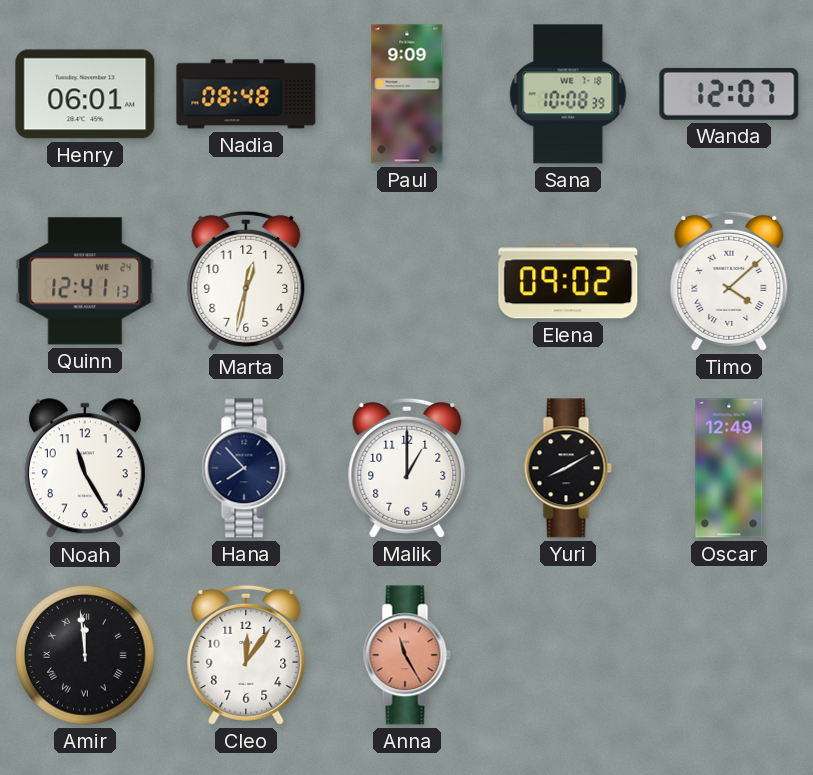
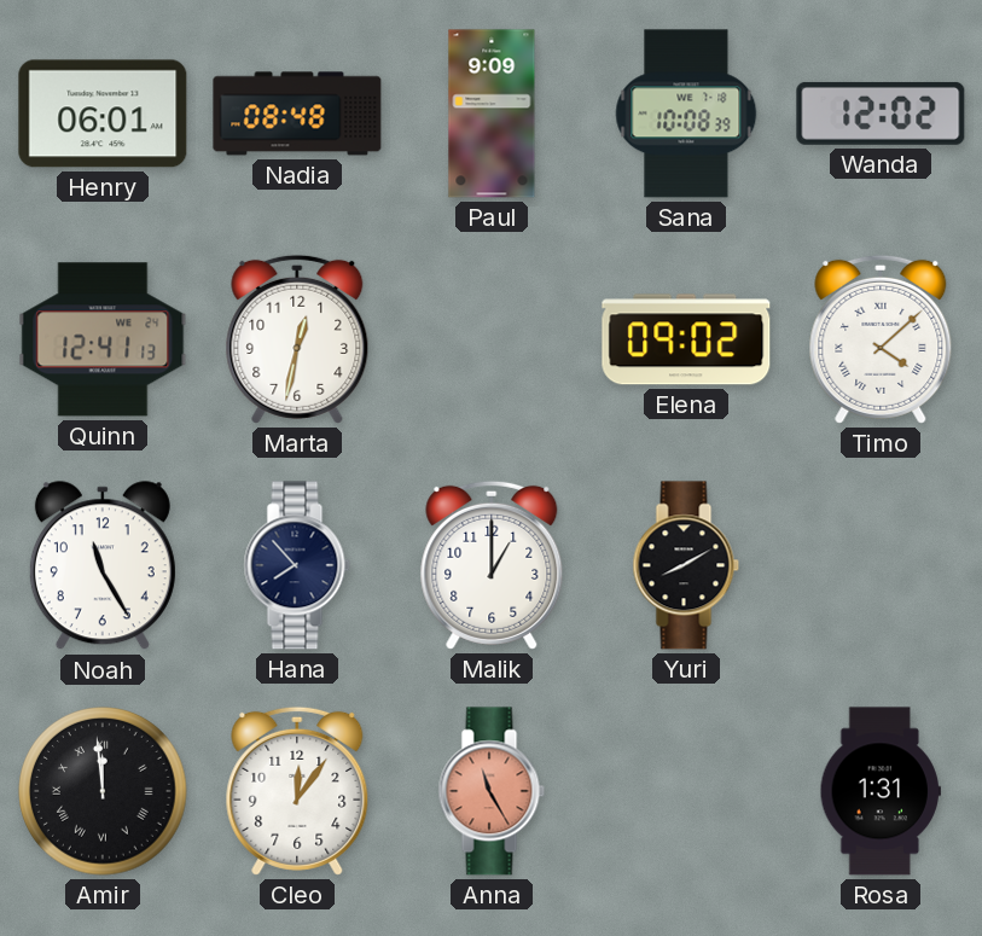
Wanda: 12:07 -> 12:02
Oscar: 12:49 -> none
Rosa: none -> 1:31
